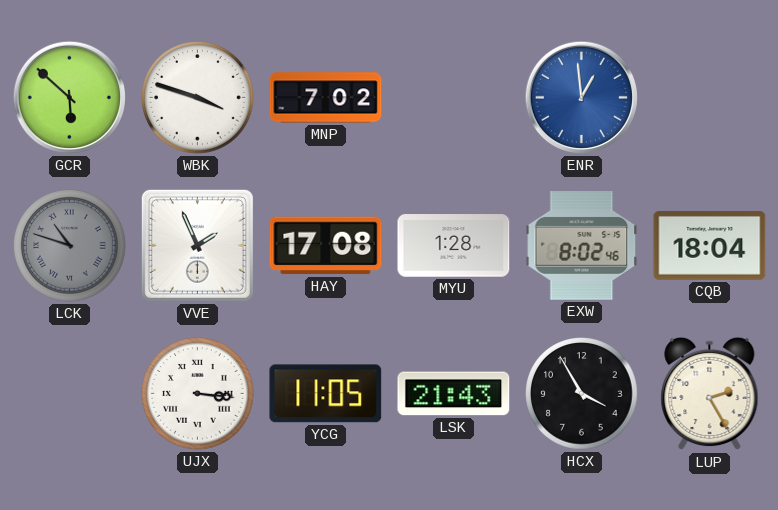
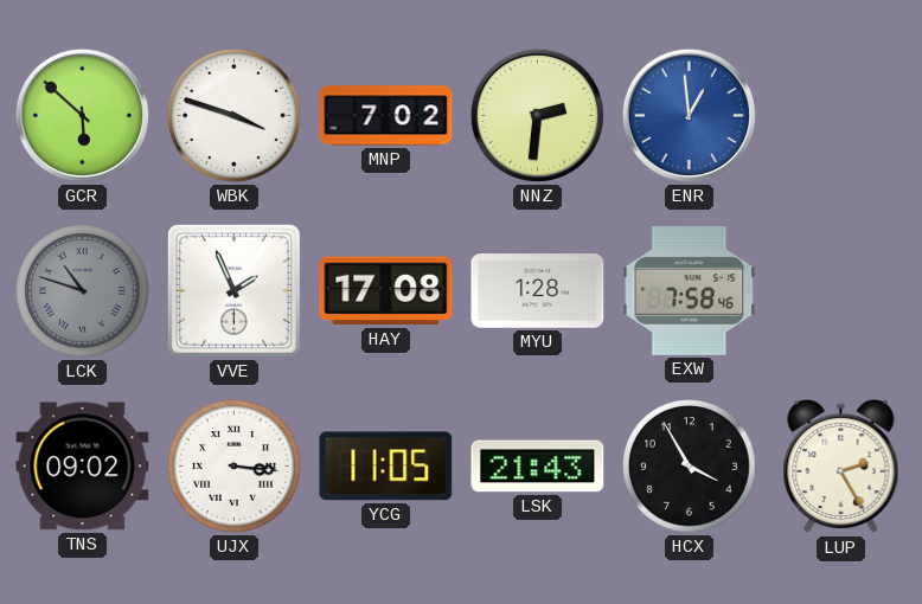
NNZ: none -> 2:31
EXW: 8:02 -> 7:58
CQB: 18:04 -> none
TNS: none -> 09:02
